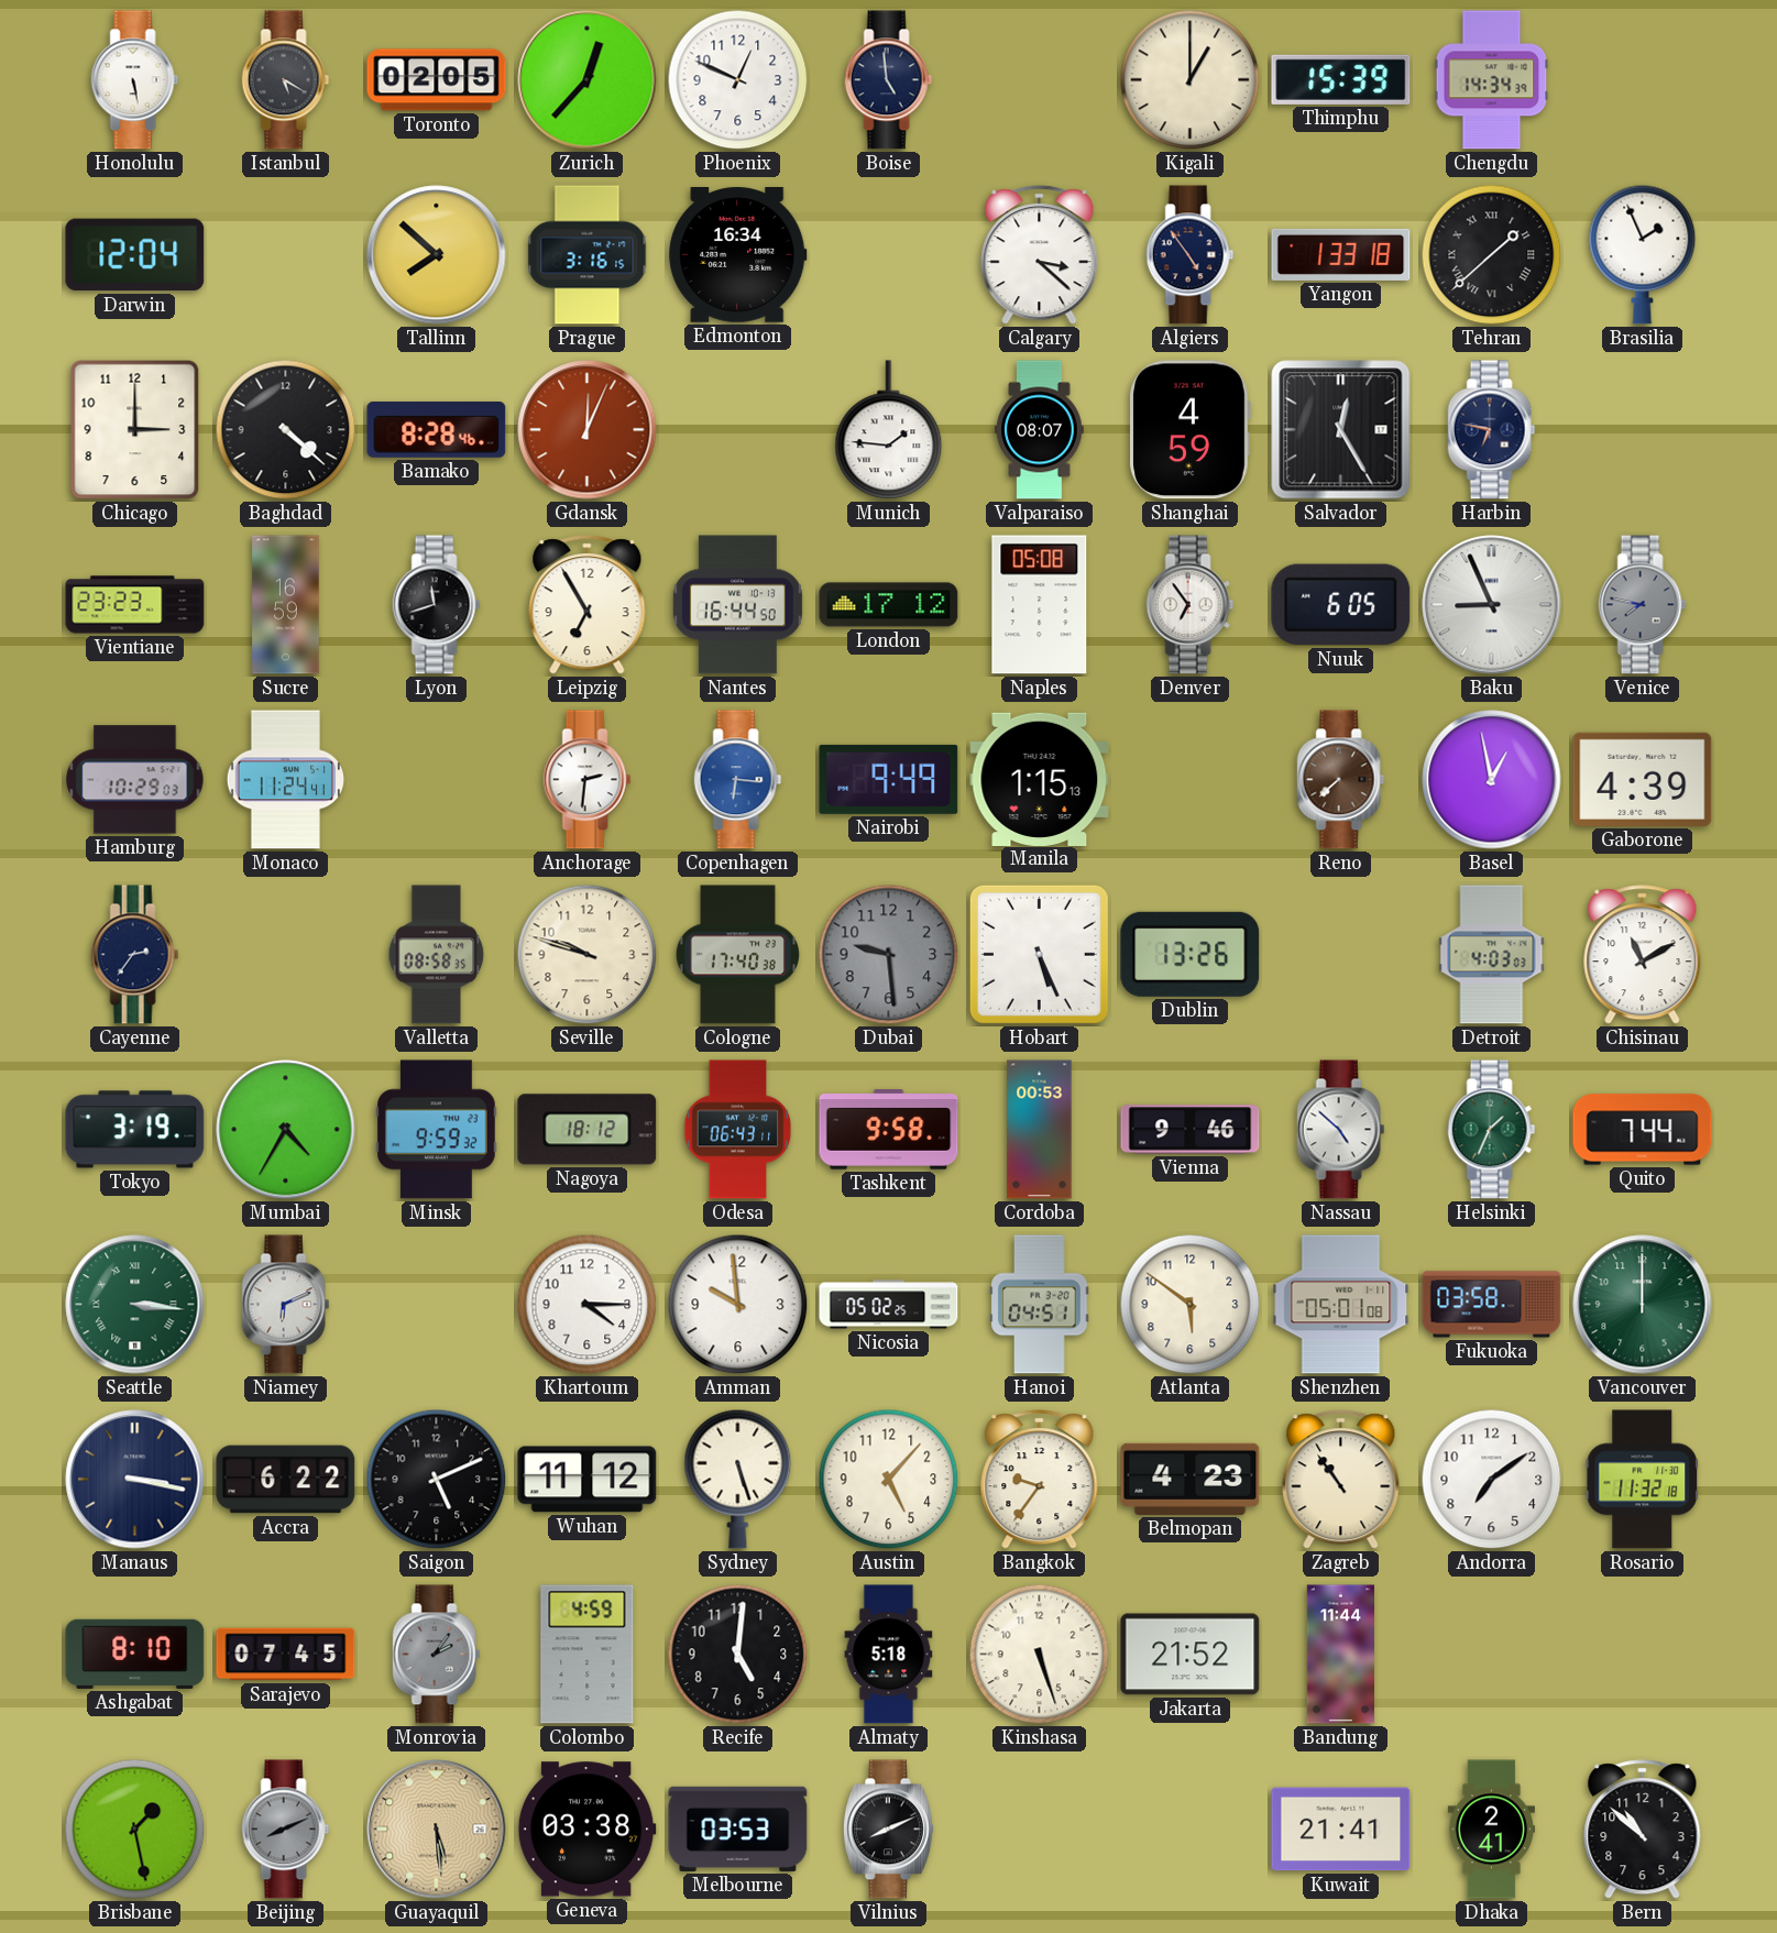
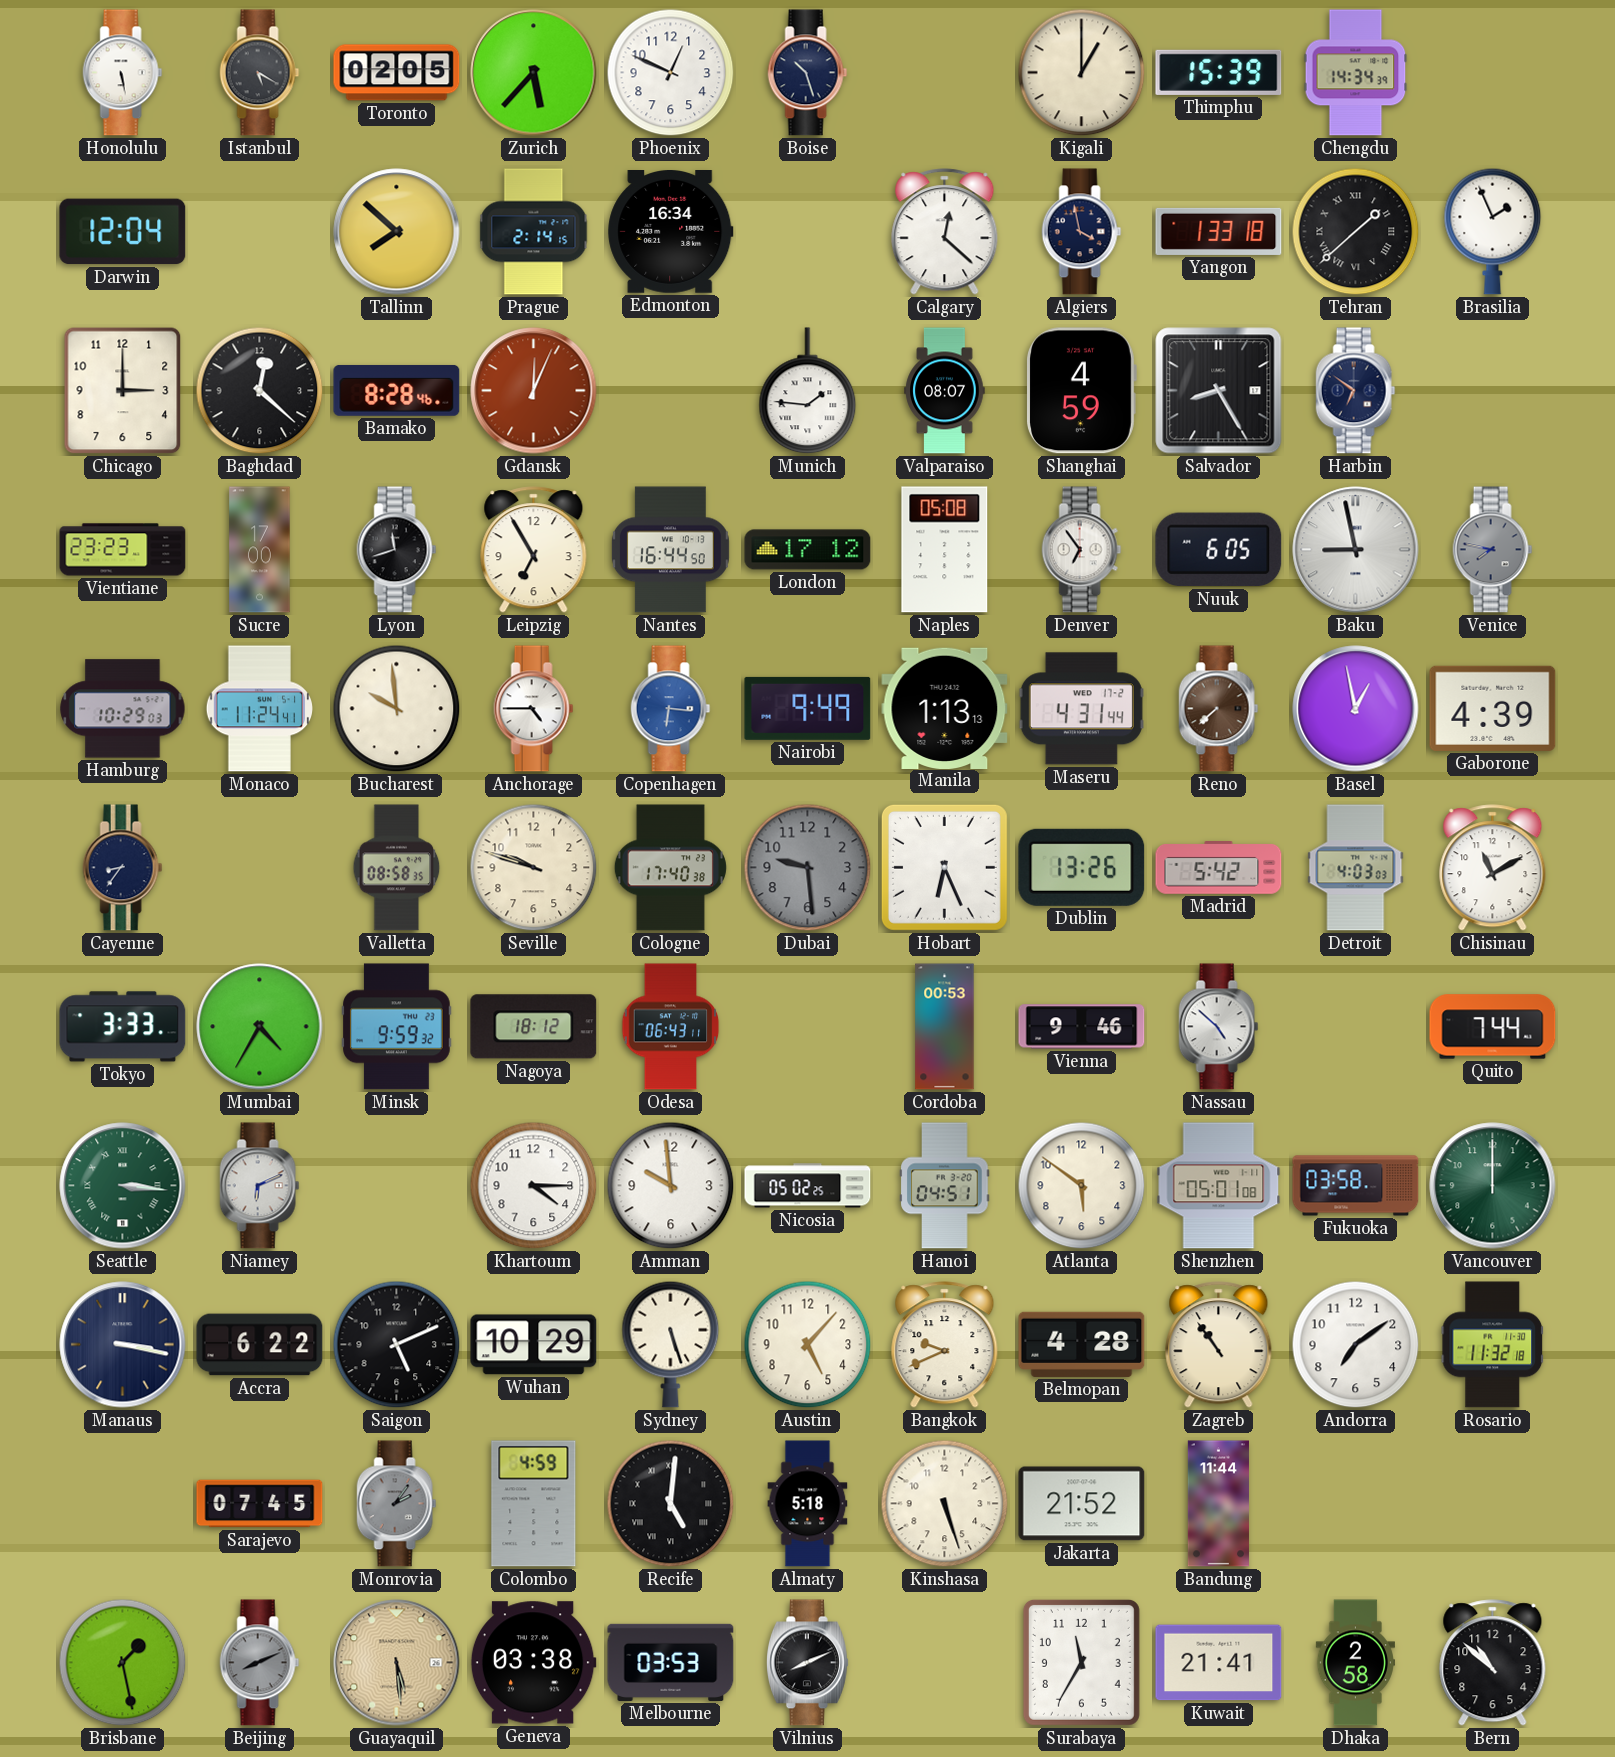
Zurich: 12:37 -> 5:37
Boise: 4:59 -> 10:27
Prague: 3:16 -> 2:14
Calgary: 3:22 -> 12:22
Algiers: 4:54 -> 3:58
Baghdad: 4:22 -> 12:22
Salvador: 12:25 -> 8:25
Harbin: 6:47 -> 6:51
Sucre: 16:59 -> 17:00
Baku: 8:56 -> 8:58
Bucharest: none -> 9:59
Anchorage: 2:31 -> 4:45
Manila: 1:15 -> 1:13
Maseru: none -> 4:31
Cayenne: 2:36 -> 8:36
Hobart: 5:26 -> 6:26
Madrid: none -> 5:42
Tokyo: 3:19 -> 3:33
Tashkent: 9:58 -> none
Helsinki: 1:34 -> none
Wuhan: 11:12 -> 10:29
Bangkok: 9:36 -> 9:41
Belmopan: 4:23 -> 4:28
Ashgabat: 8:10 -> none
Recife numerals: Arabic -> Roman
Surabaya: none -> 11:35
Dhaka: 2:41 -> 2:58
